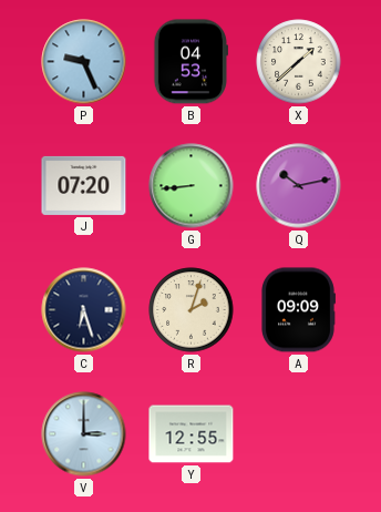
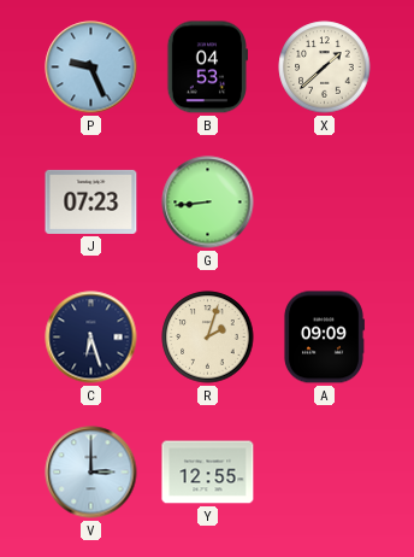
J: 07:20 -> 07:23
Q: 10:13 -> none
